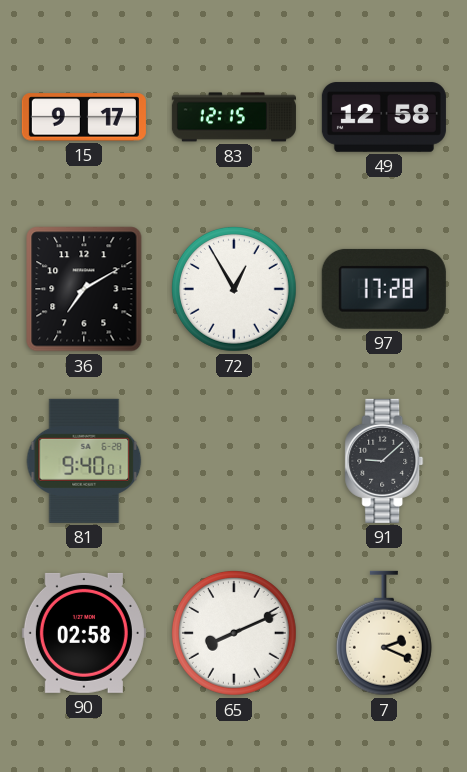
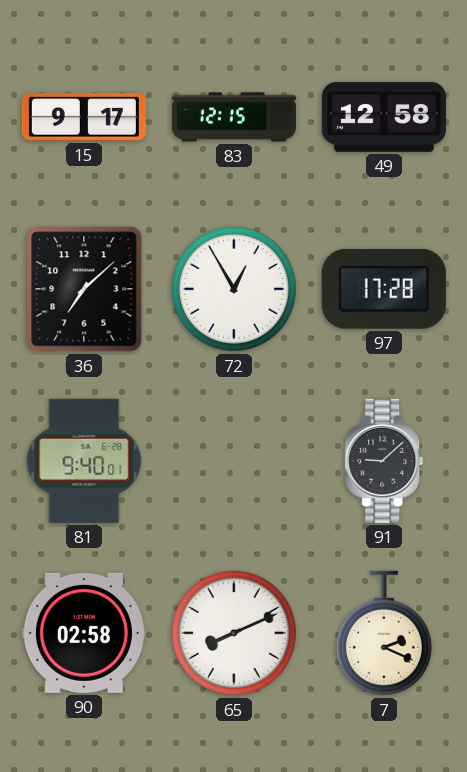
36: 7:10 -> 7:08
